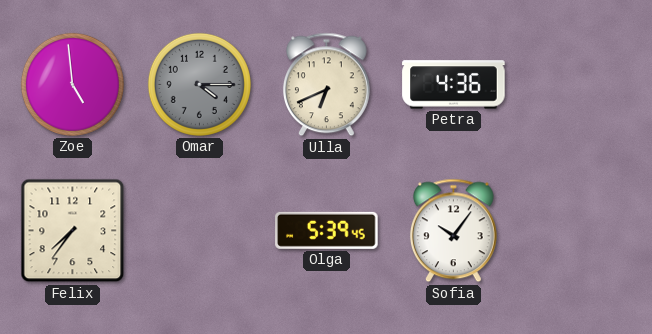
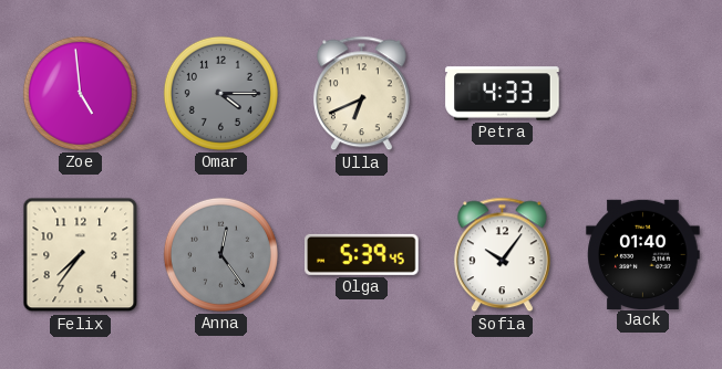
Petra: 4:36 -> 4:33
Anna: none -> 12:24
Jack: none -> 01:40
